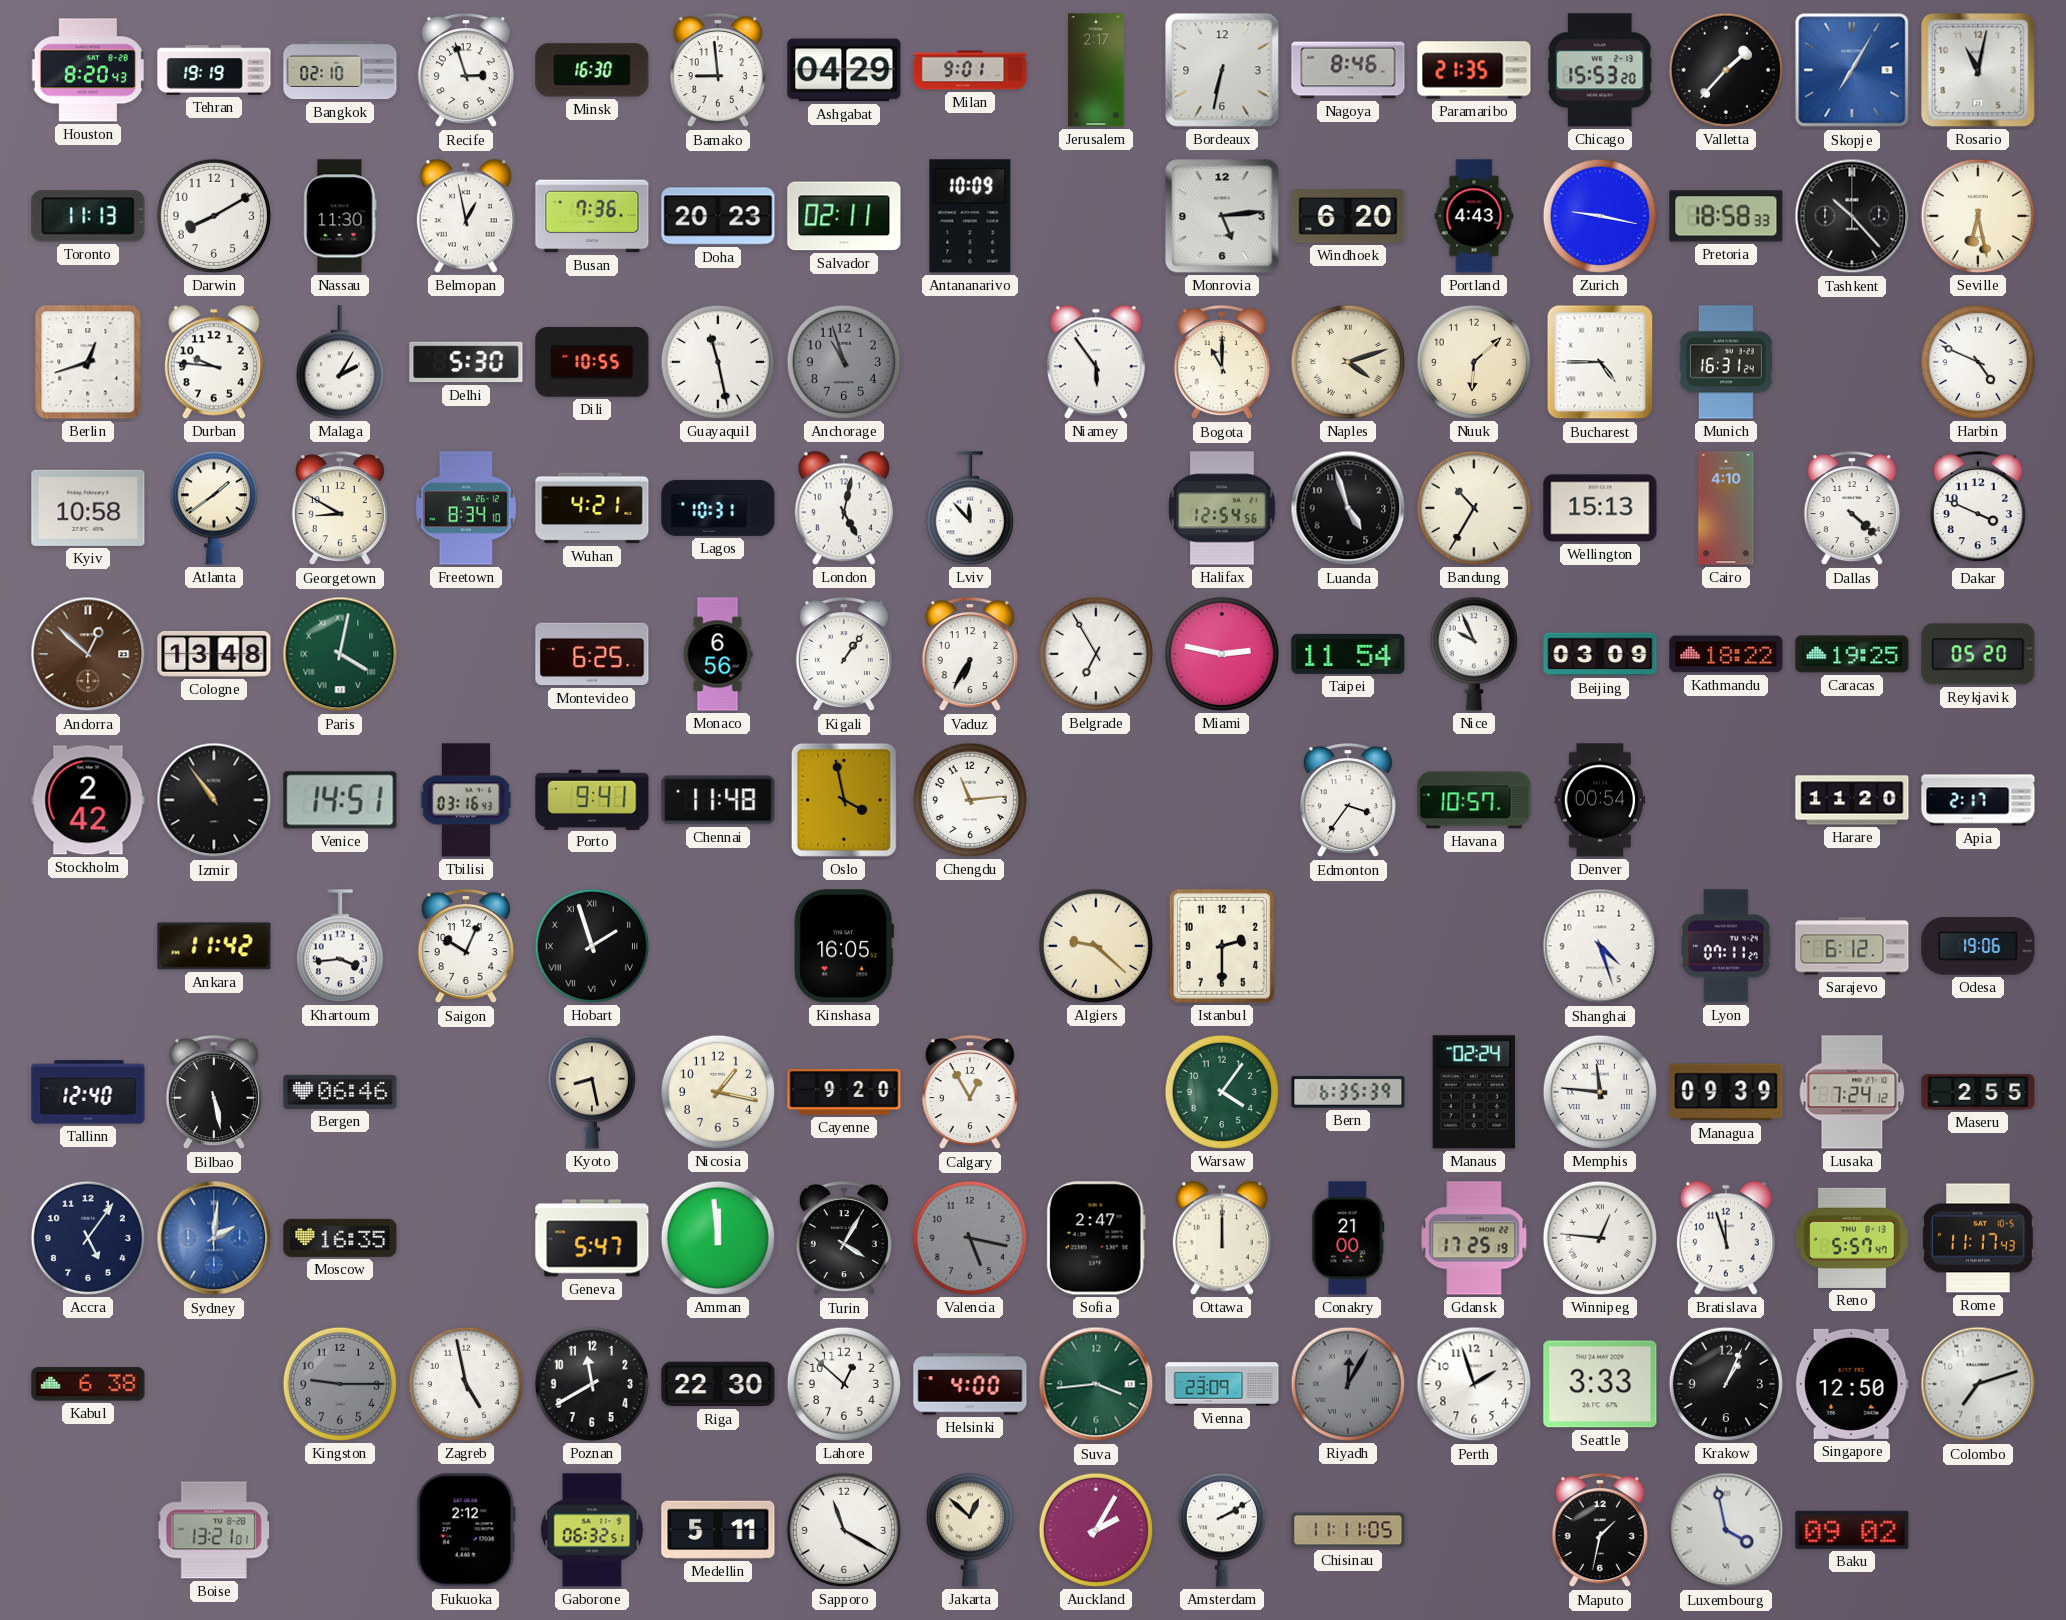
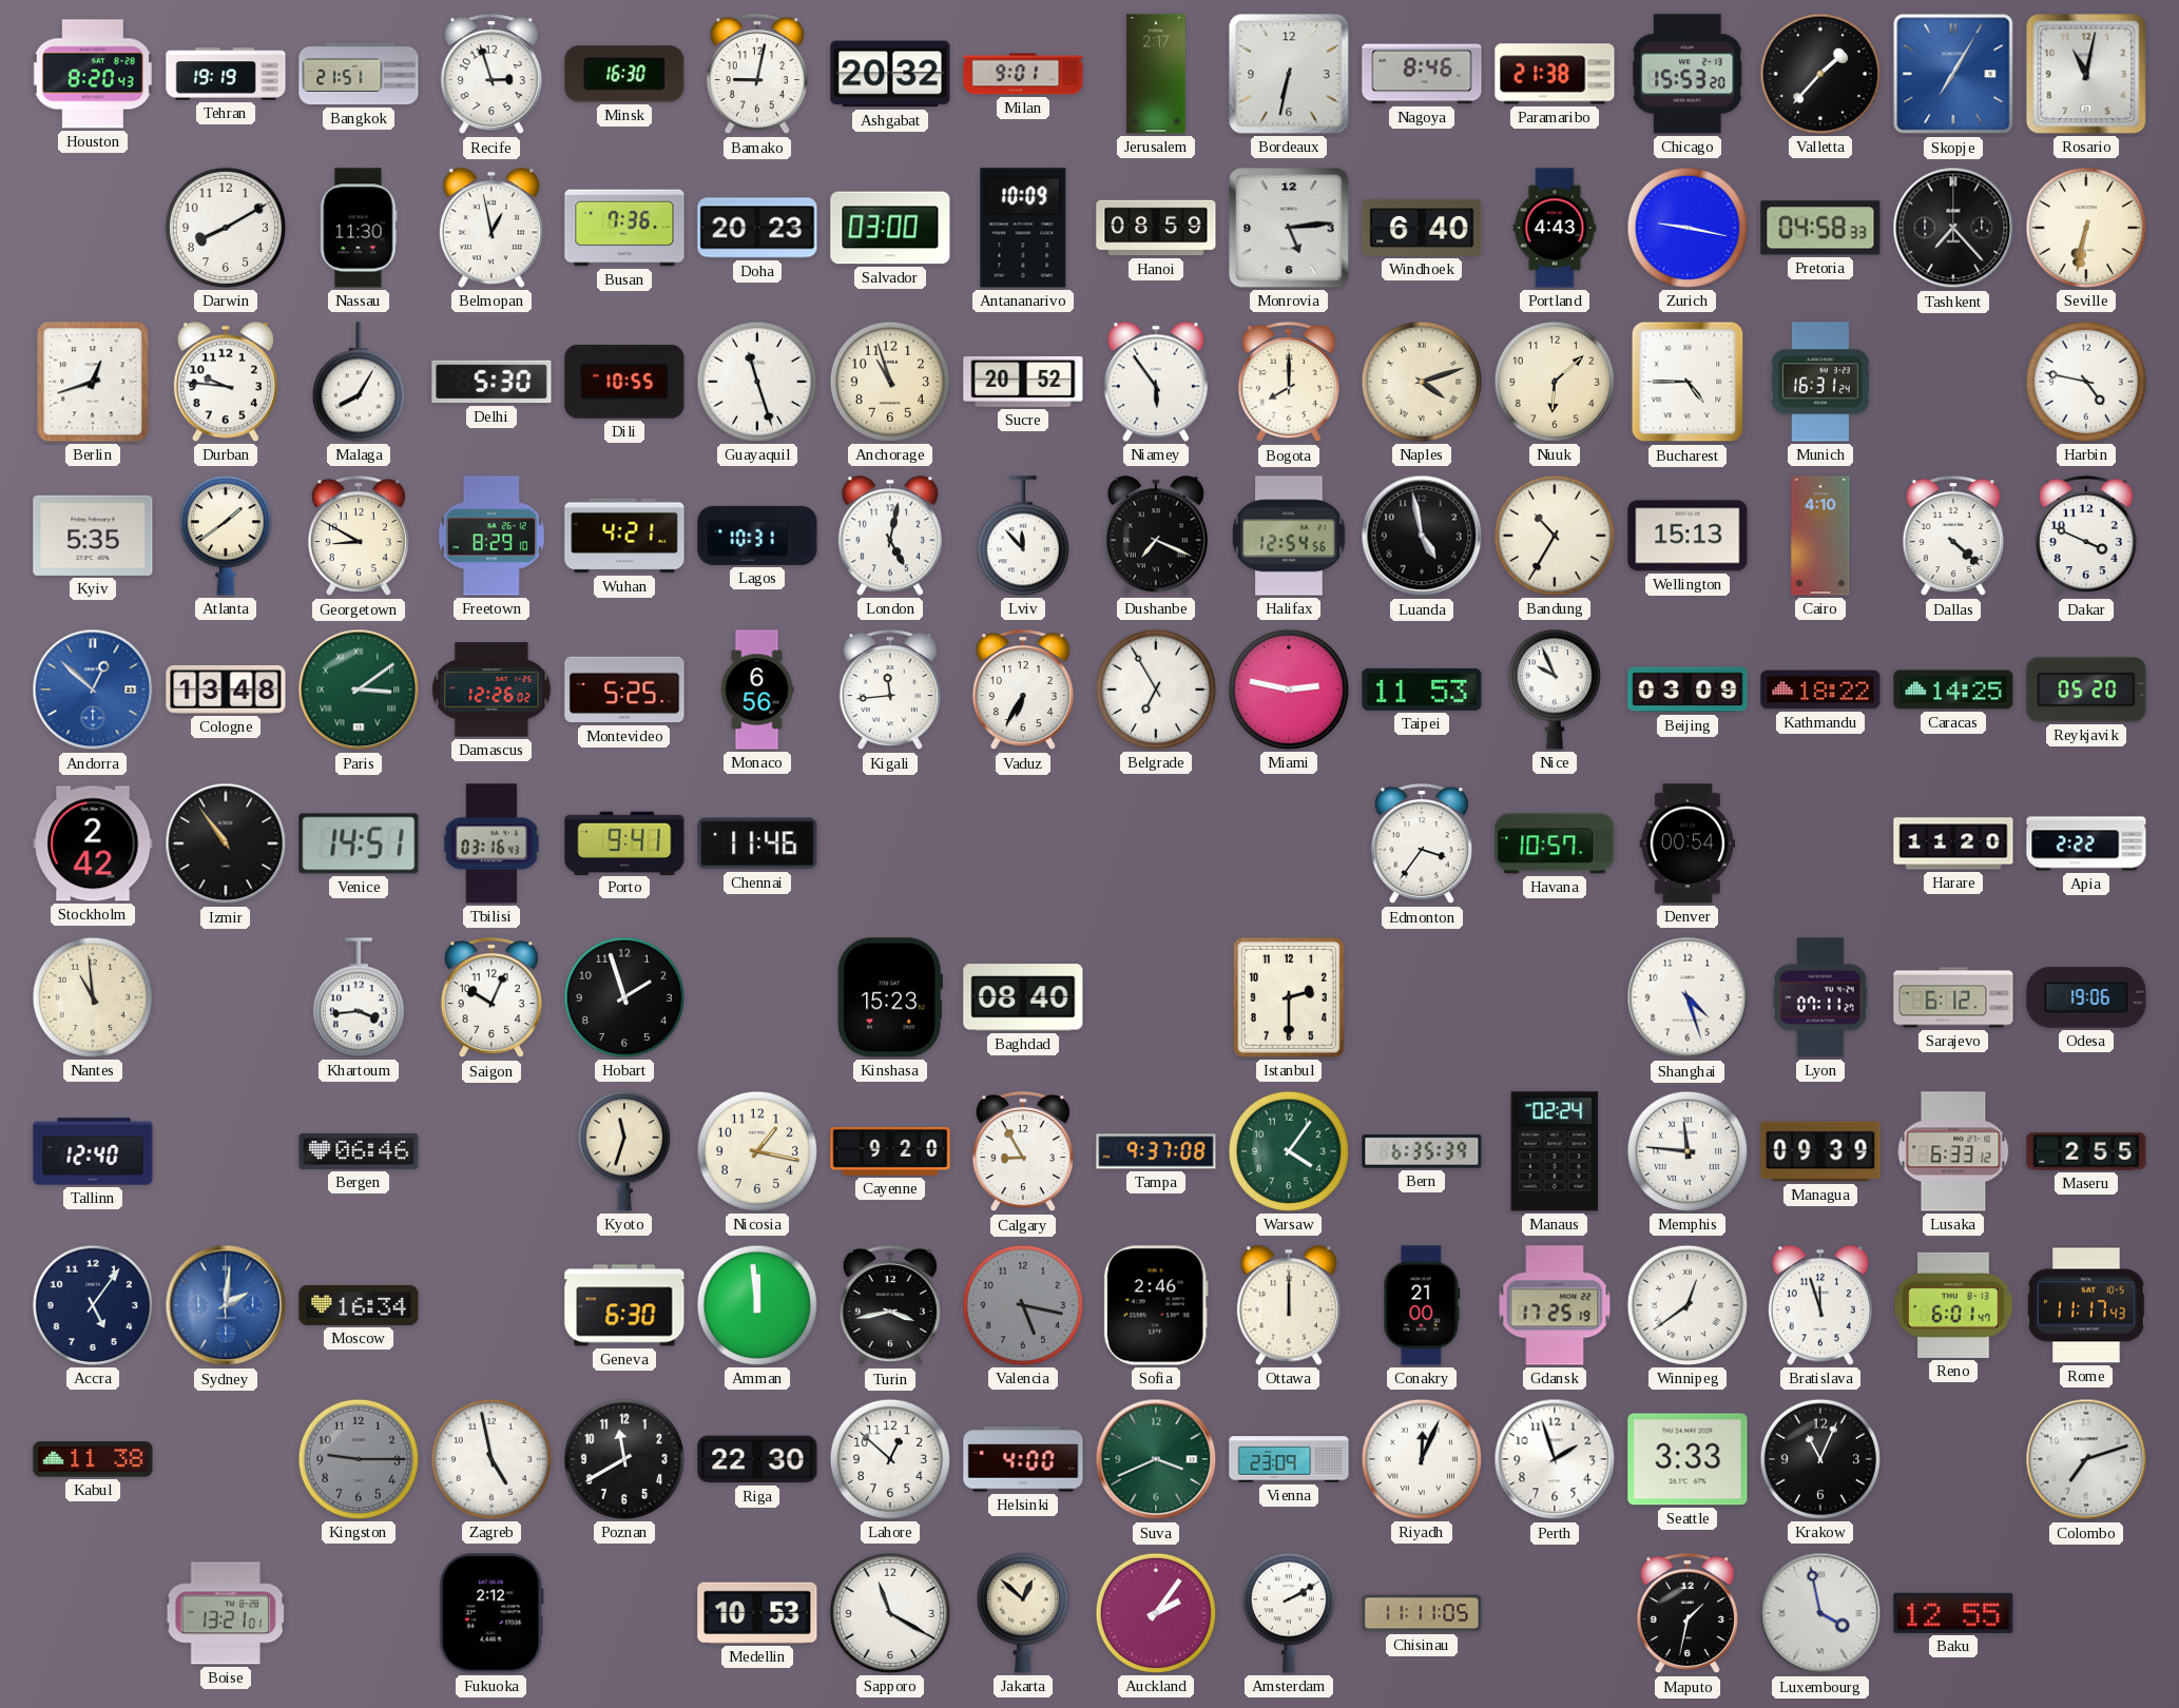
Bangkok: 02:10 -> 21:51
Bamako: 8:59 -> 9:02
Ashgabat: 04:29 -> 20:32
Paramaribo: 21:35 -> 21:38
Toronto: 11:13 -> none
Salvador: 02:11 -> 03:00
Hanoi: none -> 08:59
Windhoek: 6:20 -> 6:40
Pretoria: 18:58 -> 04:58
Tashkent: 10:23 -> 7:23
Seville: 6:28 -> 6:32
Malaga: 2:05 -> 8:05
Guayaquil: 11:28 -> 11:27
Anchorage dial: grey -> cream
Sucre: none -> 20:52
Bogota: 11:00 -> 8:00
Harbin: 4:49 -> 4:47
Kyiv: 10:58 -> 5:35
Freetown: 8:34 -> 8:29
Dushanbe: none -> 7:19
Luanda: 4:57 -> 4:58
Andorra dial: brown -> blue
Paris: 4:02 -> 3:09
Damascus: none -> 12:26
Montevideo: 6:25 -> 5:25
Kigali: 1:06 -> 11:44
Taipei: 11:54 -> 11:53
Caracas: 19:25 -> 14:25
Chennai: 11:48 -> 11:46
Oslo: 3:58 -> none
Chengdu: 11:14 -> none
Apia: 2:17 -> 2:22
Nantes: none -> 10:59
Ankara: 11:42 -> none
Hobart numerals: Roman -> Arabic
Kinshasa: 16:05 -> 15:23
Baghdad: none -> 08:40
Algiers: 9:22 -> none
Bilbao: 5:28 -> none
Kyoto: 8:28 -> 11:33
Calgary: 12:55 -> 8:55
Tampa: none -> 9:37
Lusaka: 7:24 -> 6:33
Moscow: 16:35 -> 16:34
Geneva: 5:47 -> 6:30
Turin: 4:05 -> 3:43
Sofia: 2:47 -> 2:46
Winnipeg: 12:46 -> 12:39
Reno: 5:57 -> 6:01
Kabul: 6:38 -> 11:38
Suva: 3:44 -> 3:41
Riyadh: 12:05 -> 12:04
Riyadh dial: grey -> white
Krakow: 1:04 -> 11:04
Singapore: 12:50 -> none
Gaborone: 06:32 -> none
Medellin: 5:11 -> 10:53
Auckland: 2:05 -> 2:06
Baku: 09:02 -> 12:55
